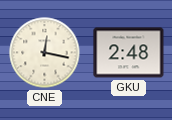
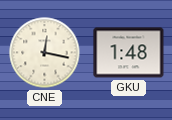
GKU: 2:48 -> 1:48
